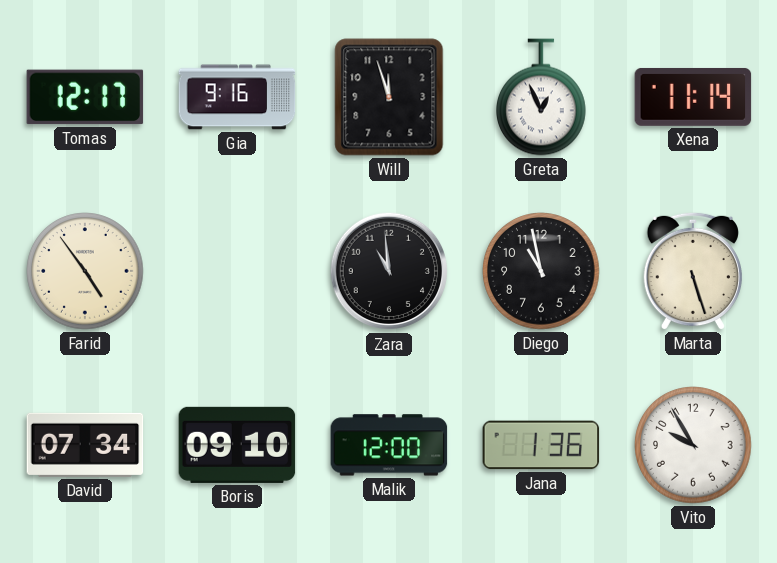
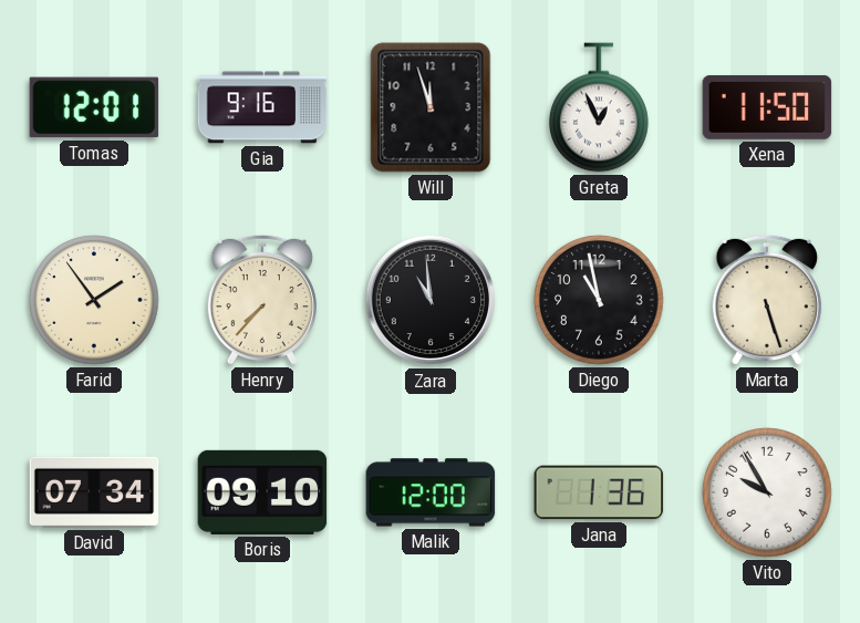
Tomas: 12:17 -> 12:01
Xena: 11:14 -> 11:50
Farid: 4:54 -> 1:54
Henry: none -> 7:37
